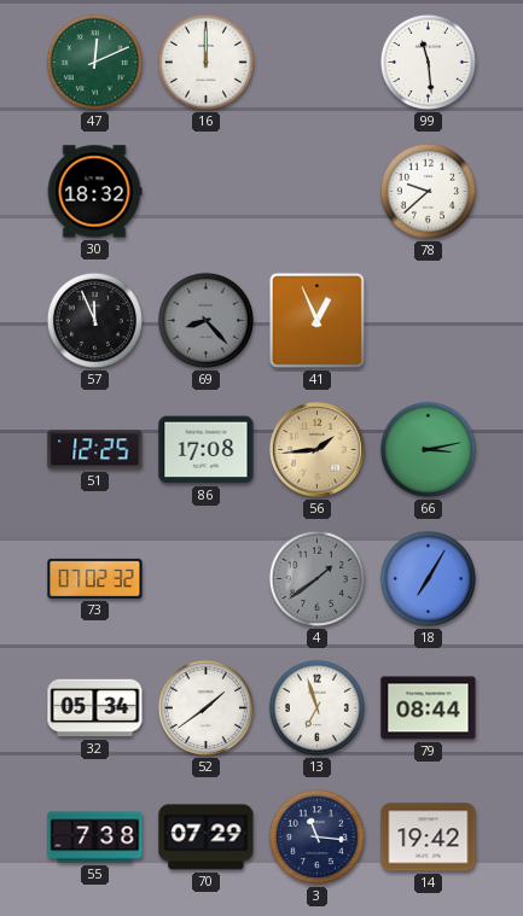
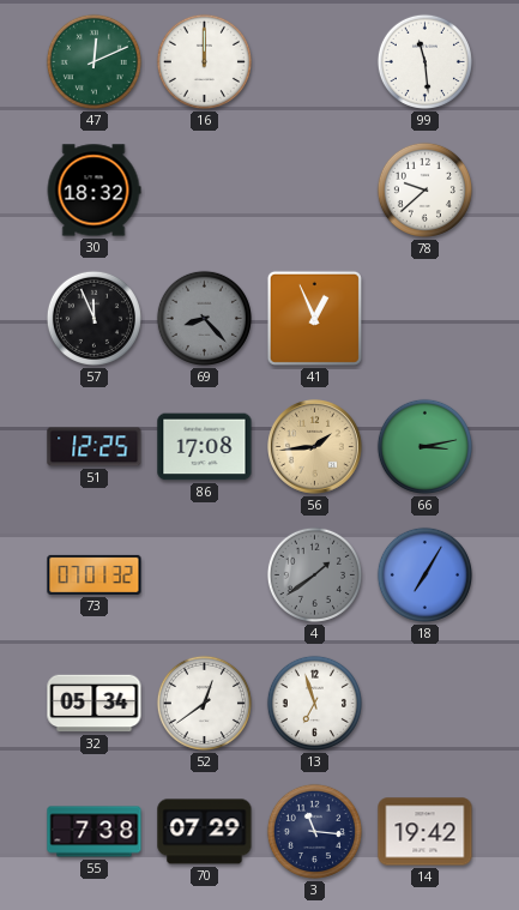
73: 07:02 -> 07:01
52: 1:39 -> 12:39
79: 08:44 -> none
